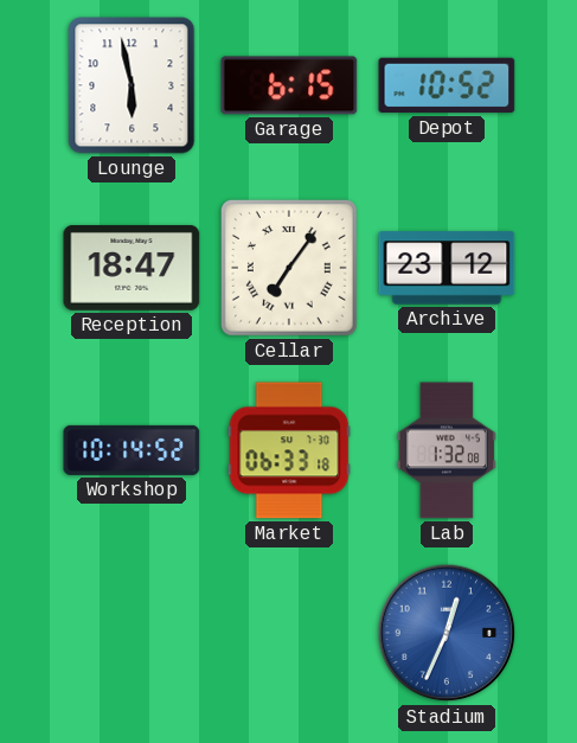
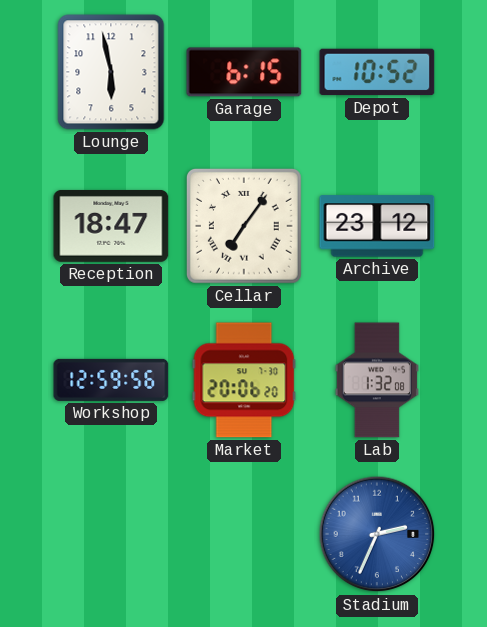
Workshop: 10:14 -> 12:59
Market: 06:33 -> 20:06
Stadium: 12:34 -> 2:34
